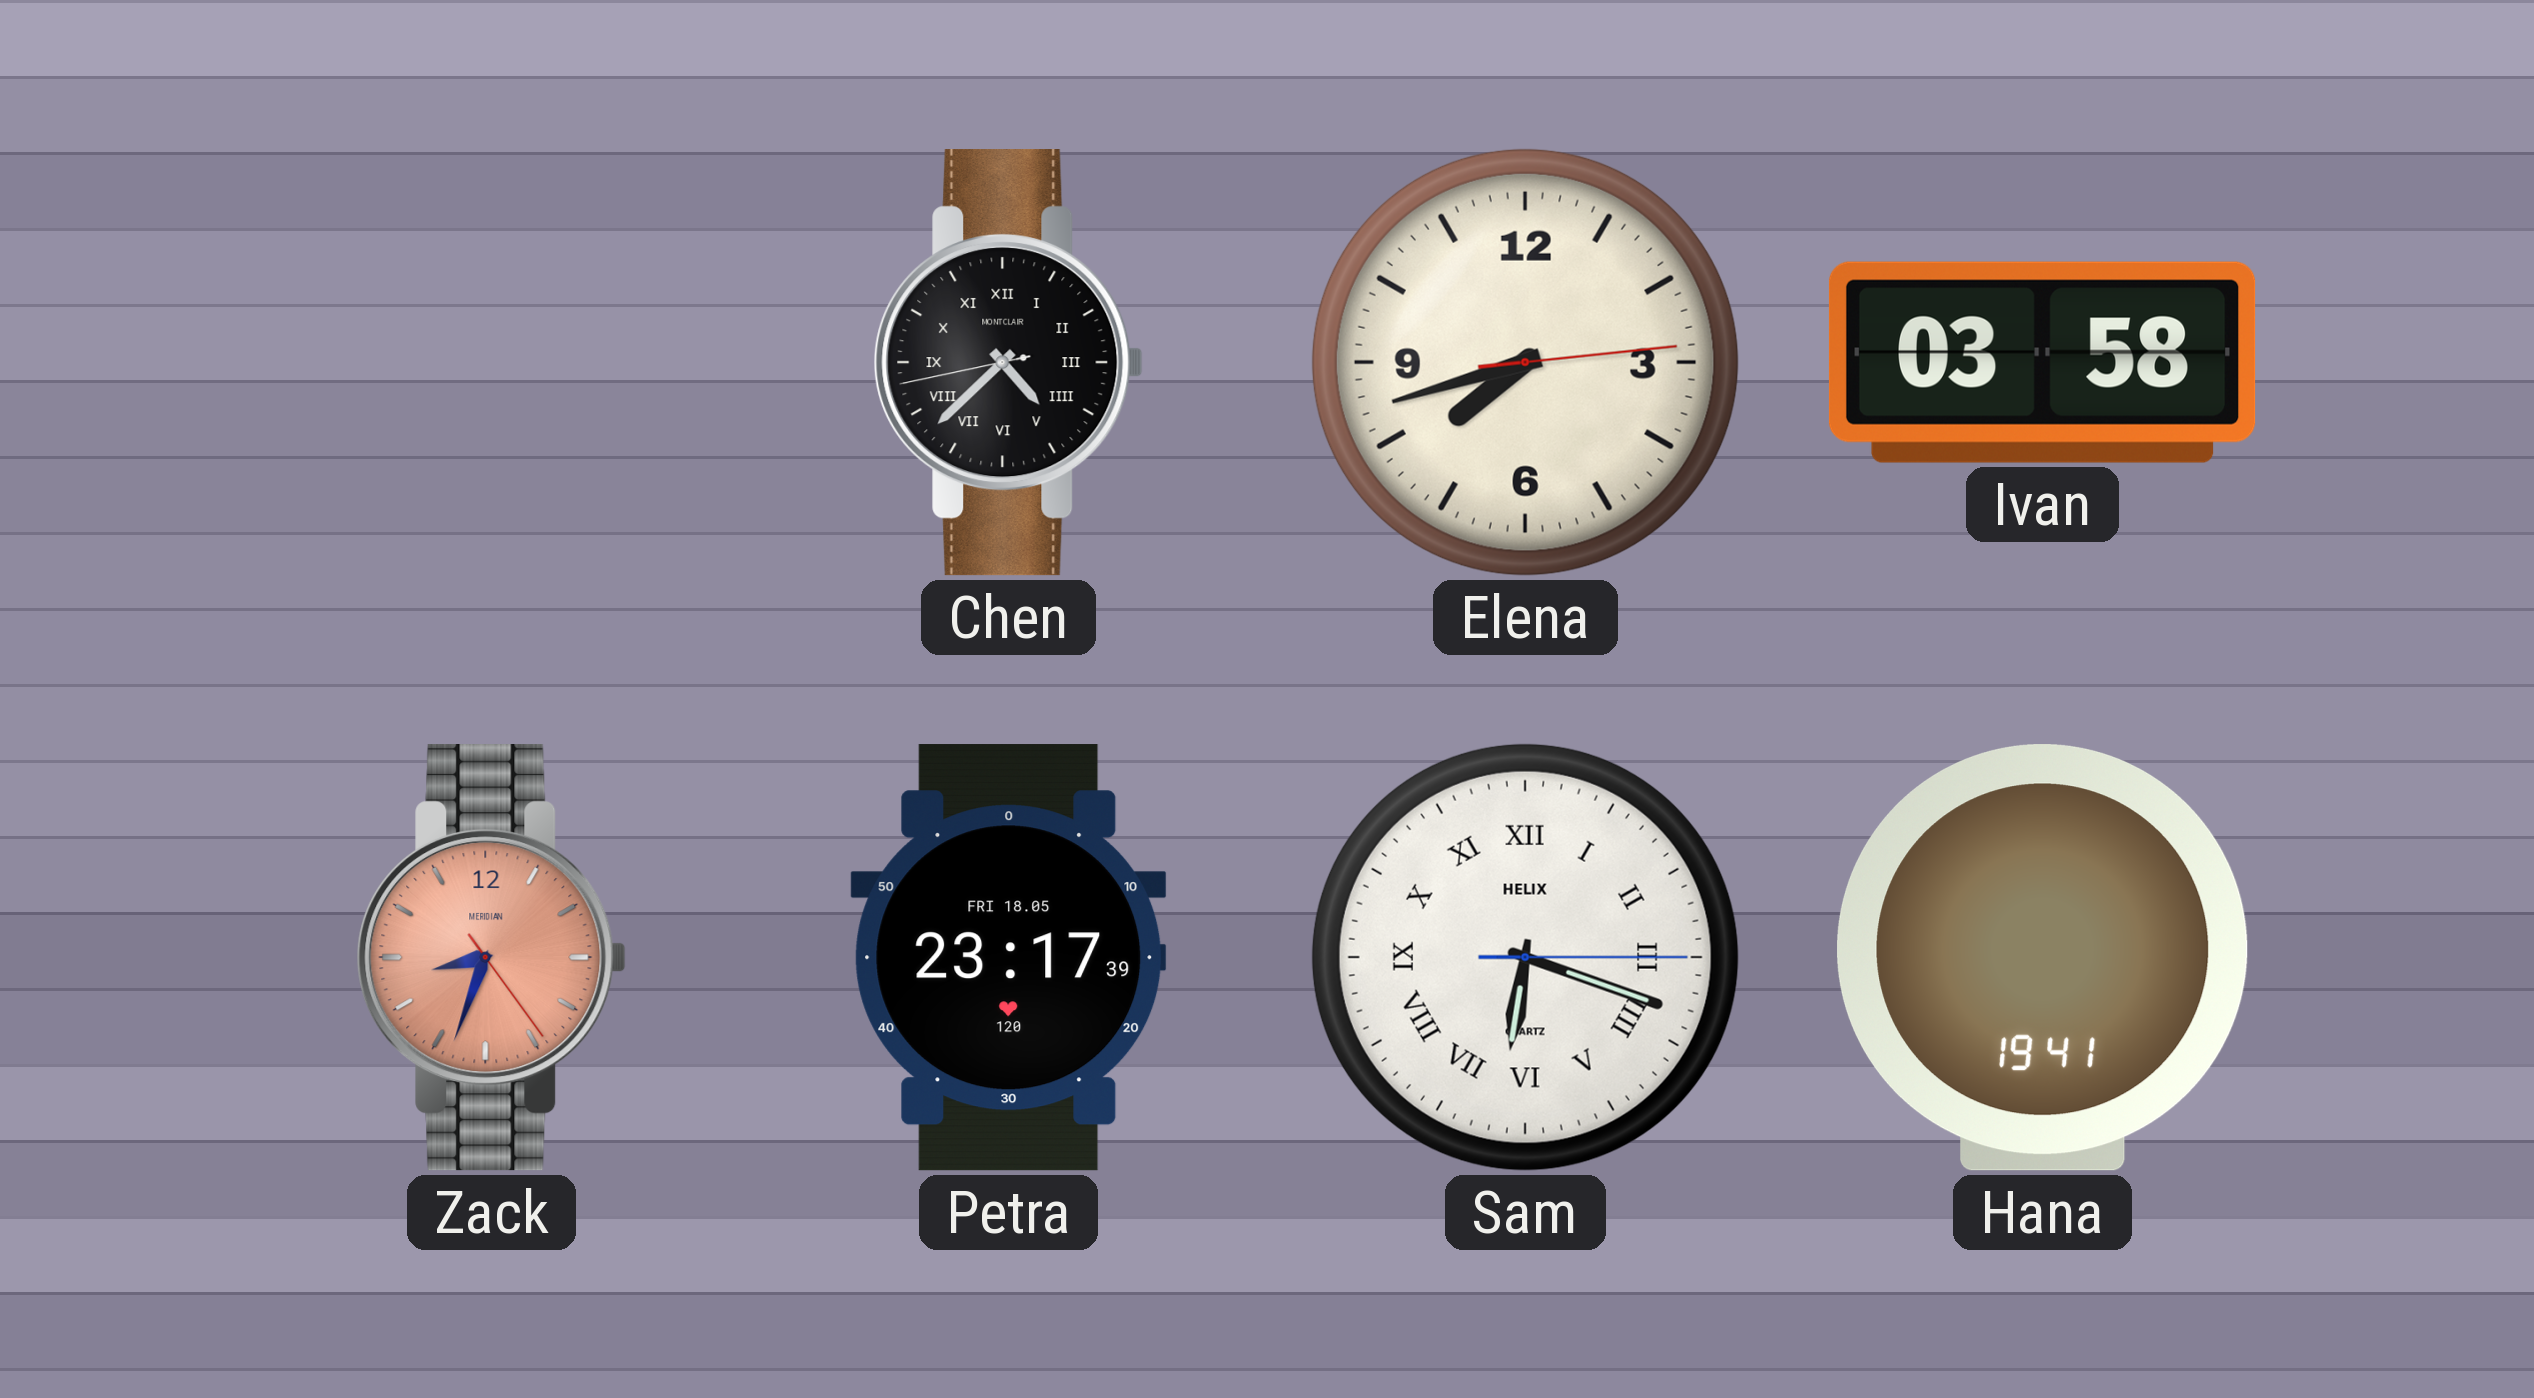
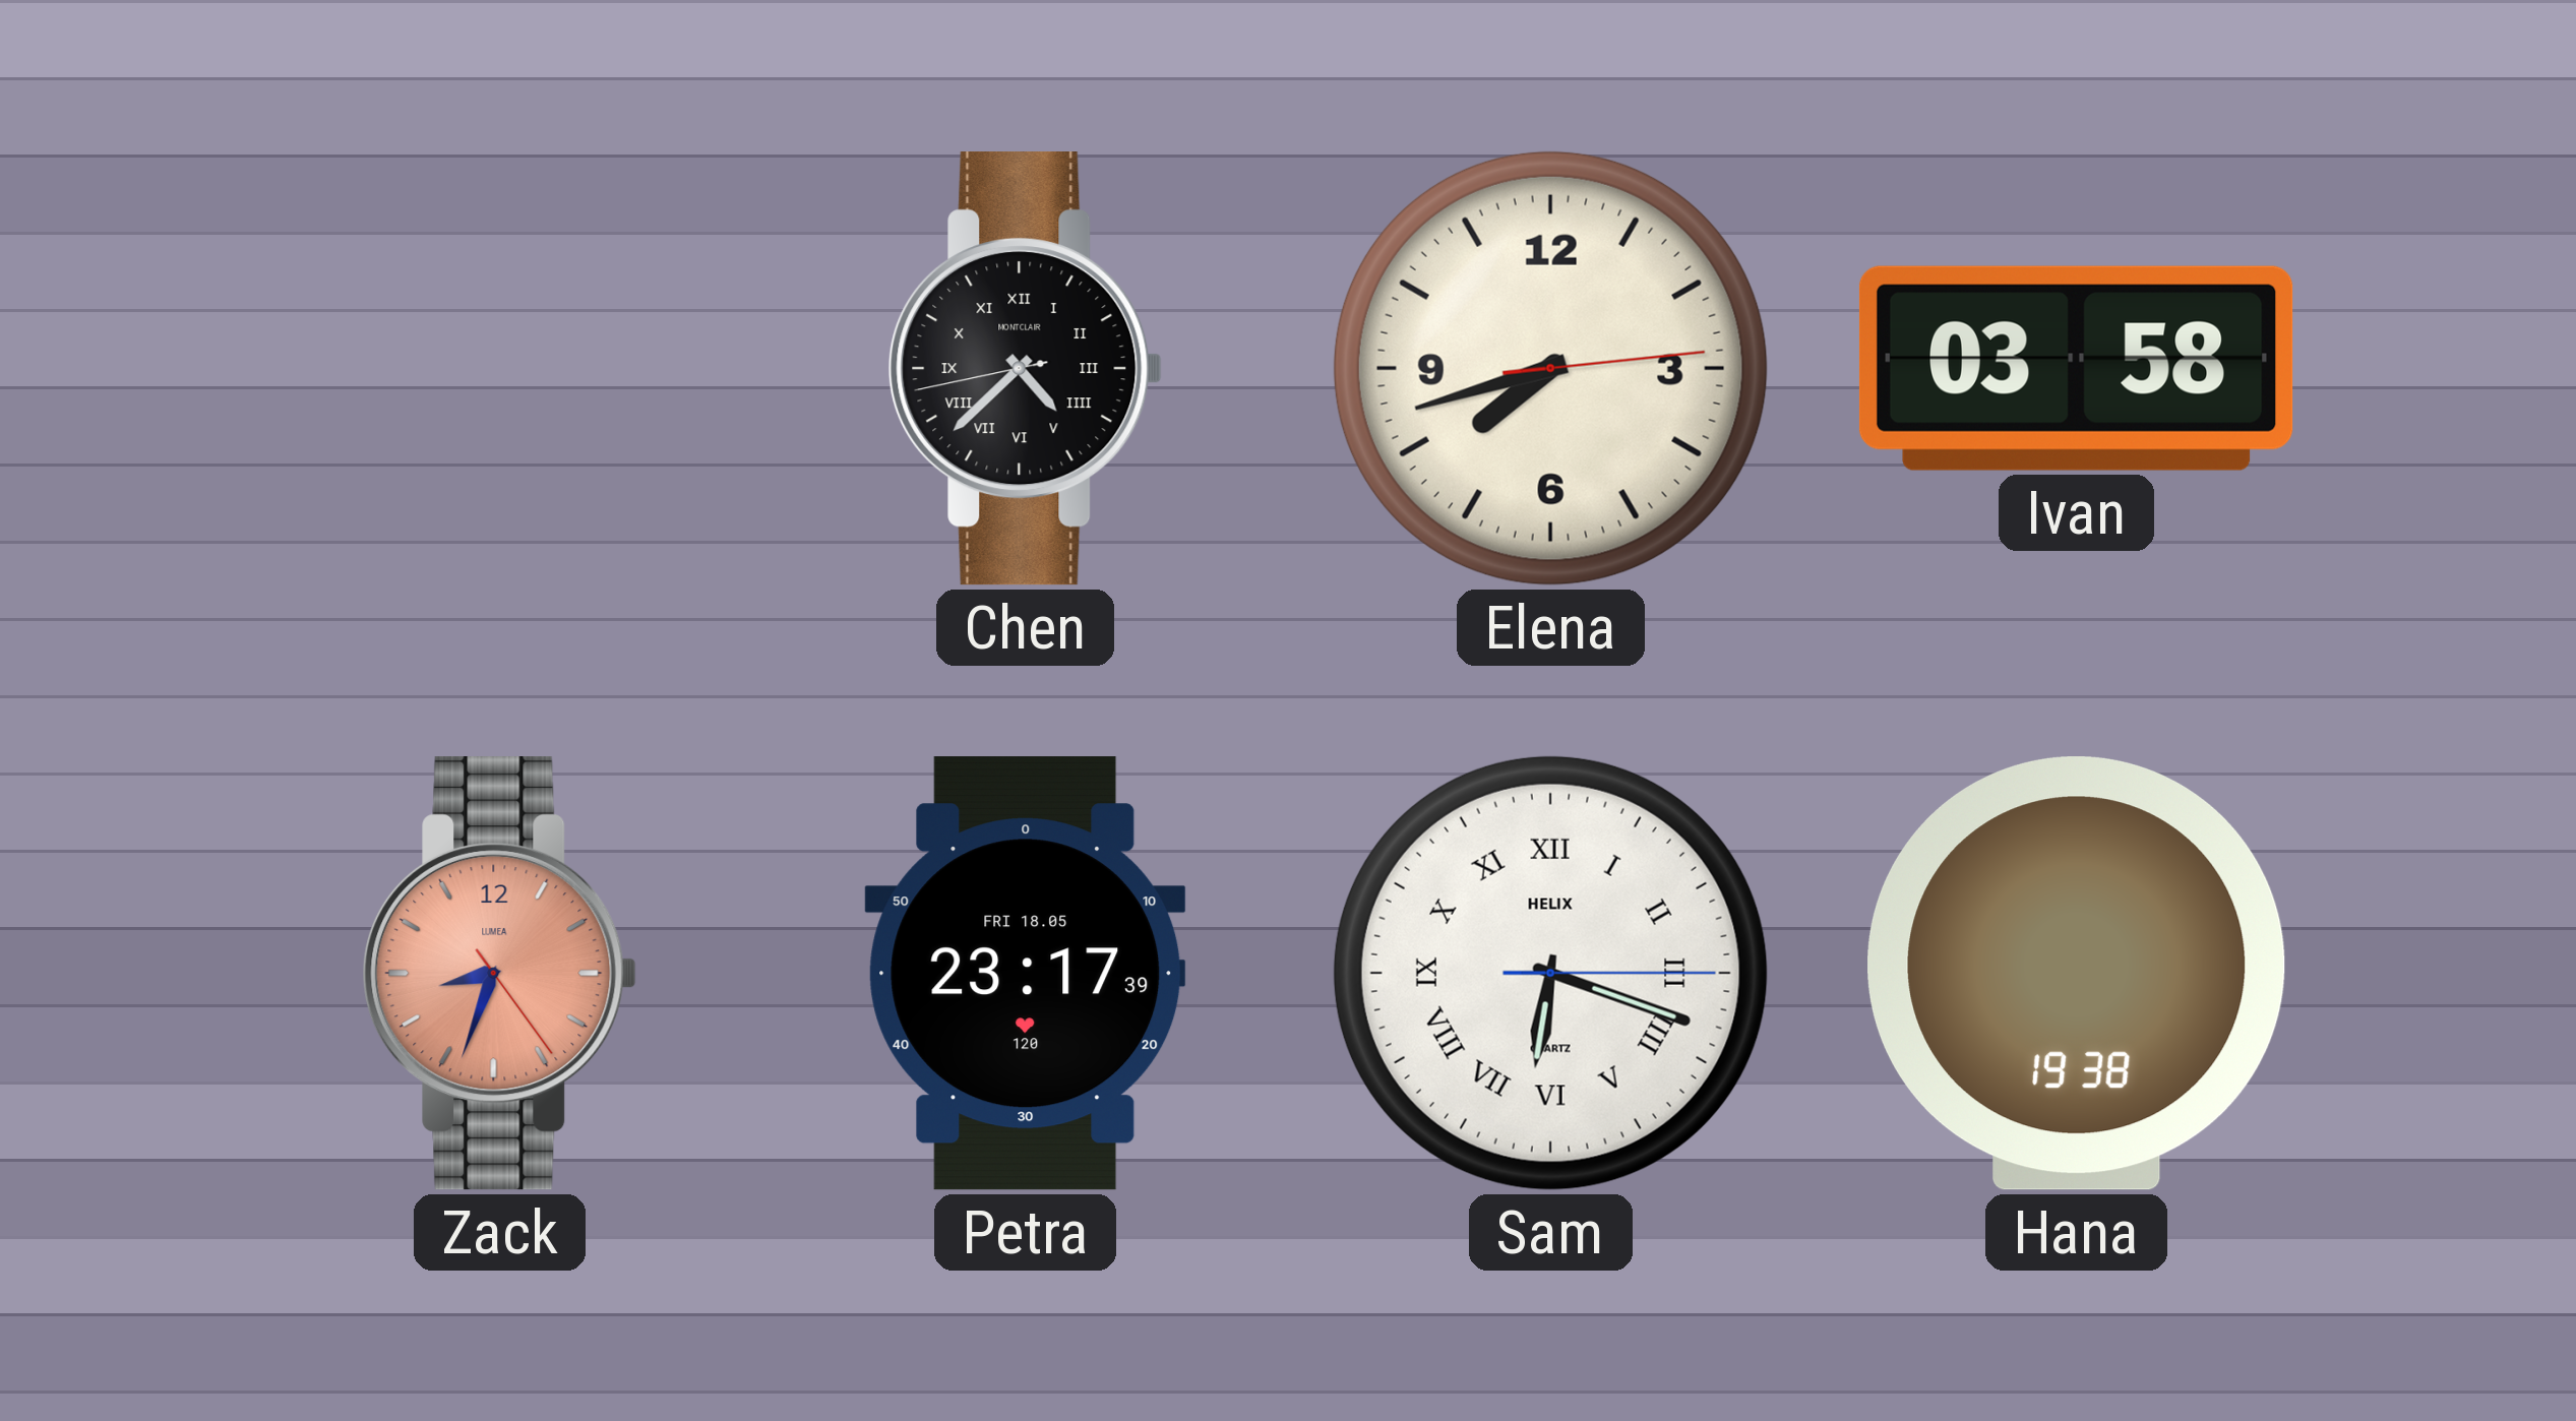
Zack brand: MERIDIAN -> LUMEA
Hana: 19:41 -> 19:38
